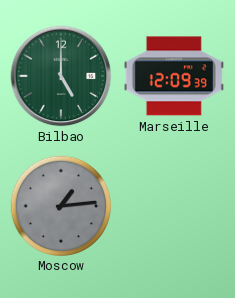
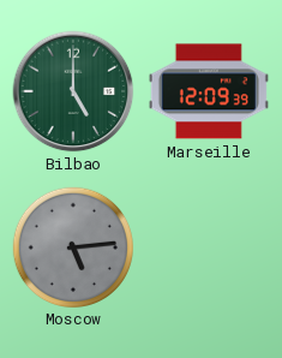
Moscow: 1:14 -> 5:14
